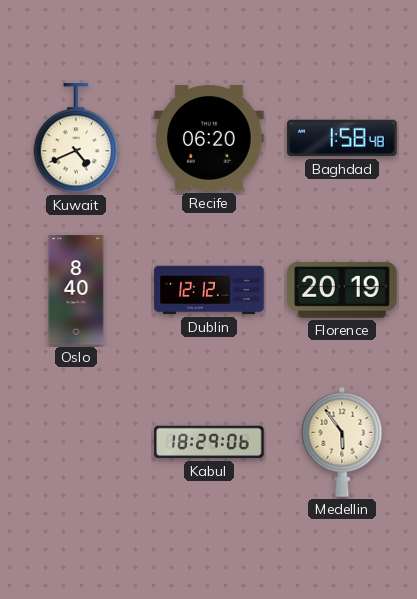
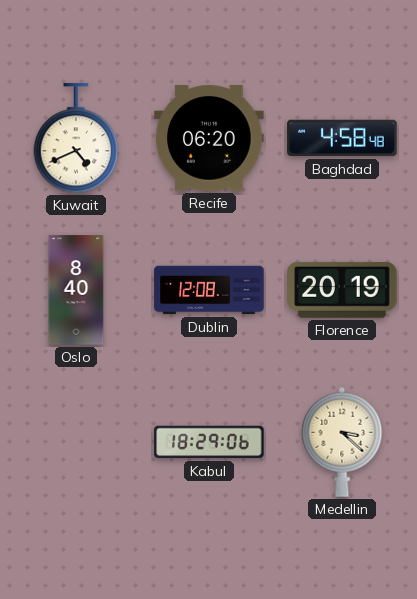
Baghdad: 1:58 -> 4:58
Dublin: 12:12 -> 12:08
Medellin: 5:54 -> 3:22
